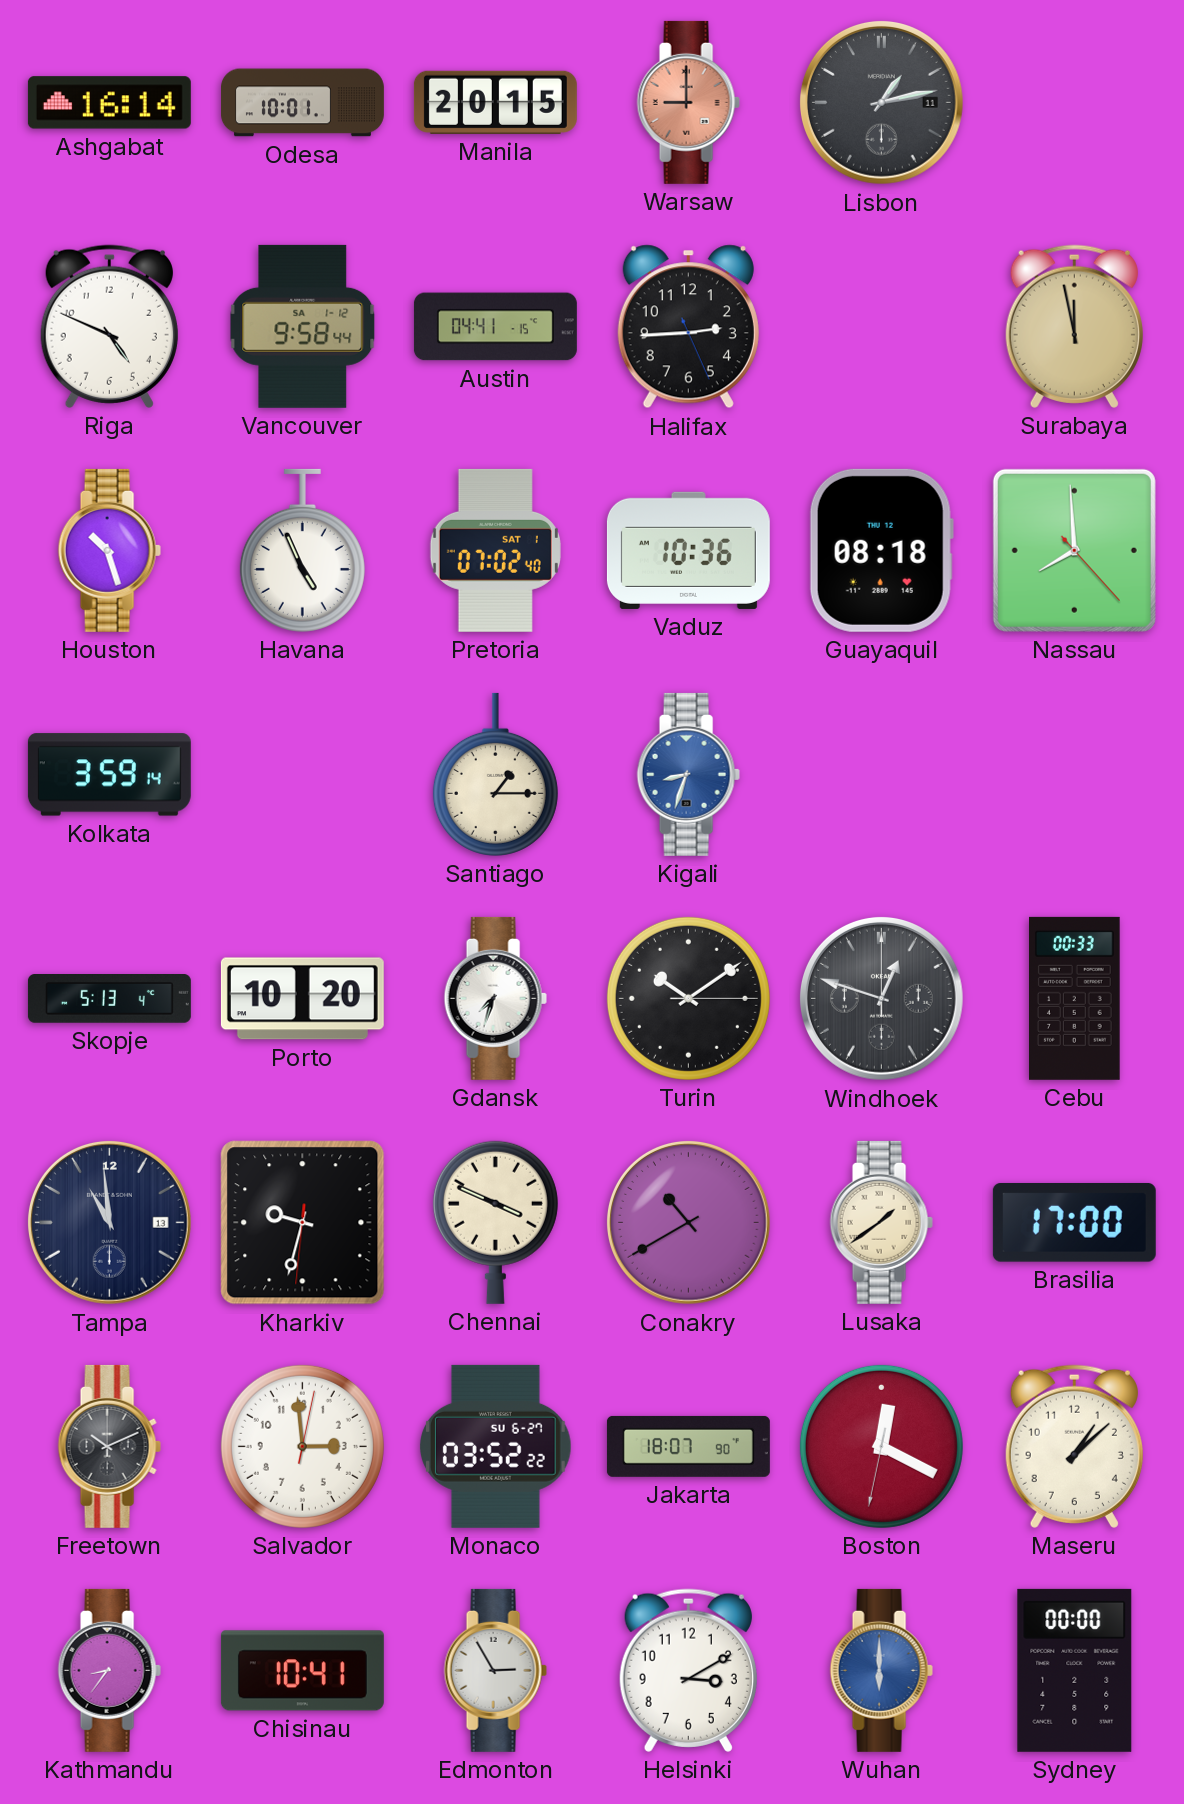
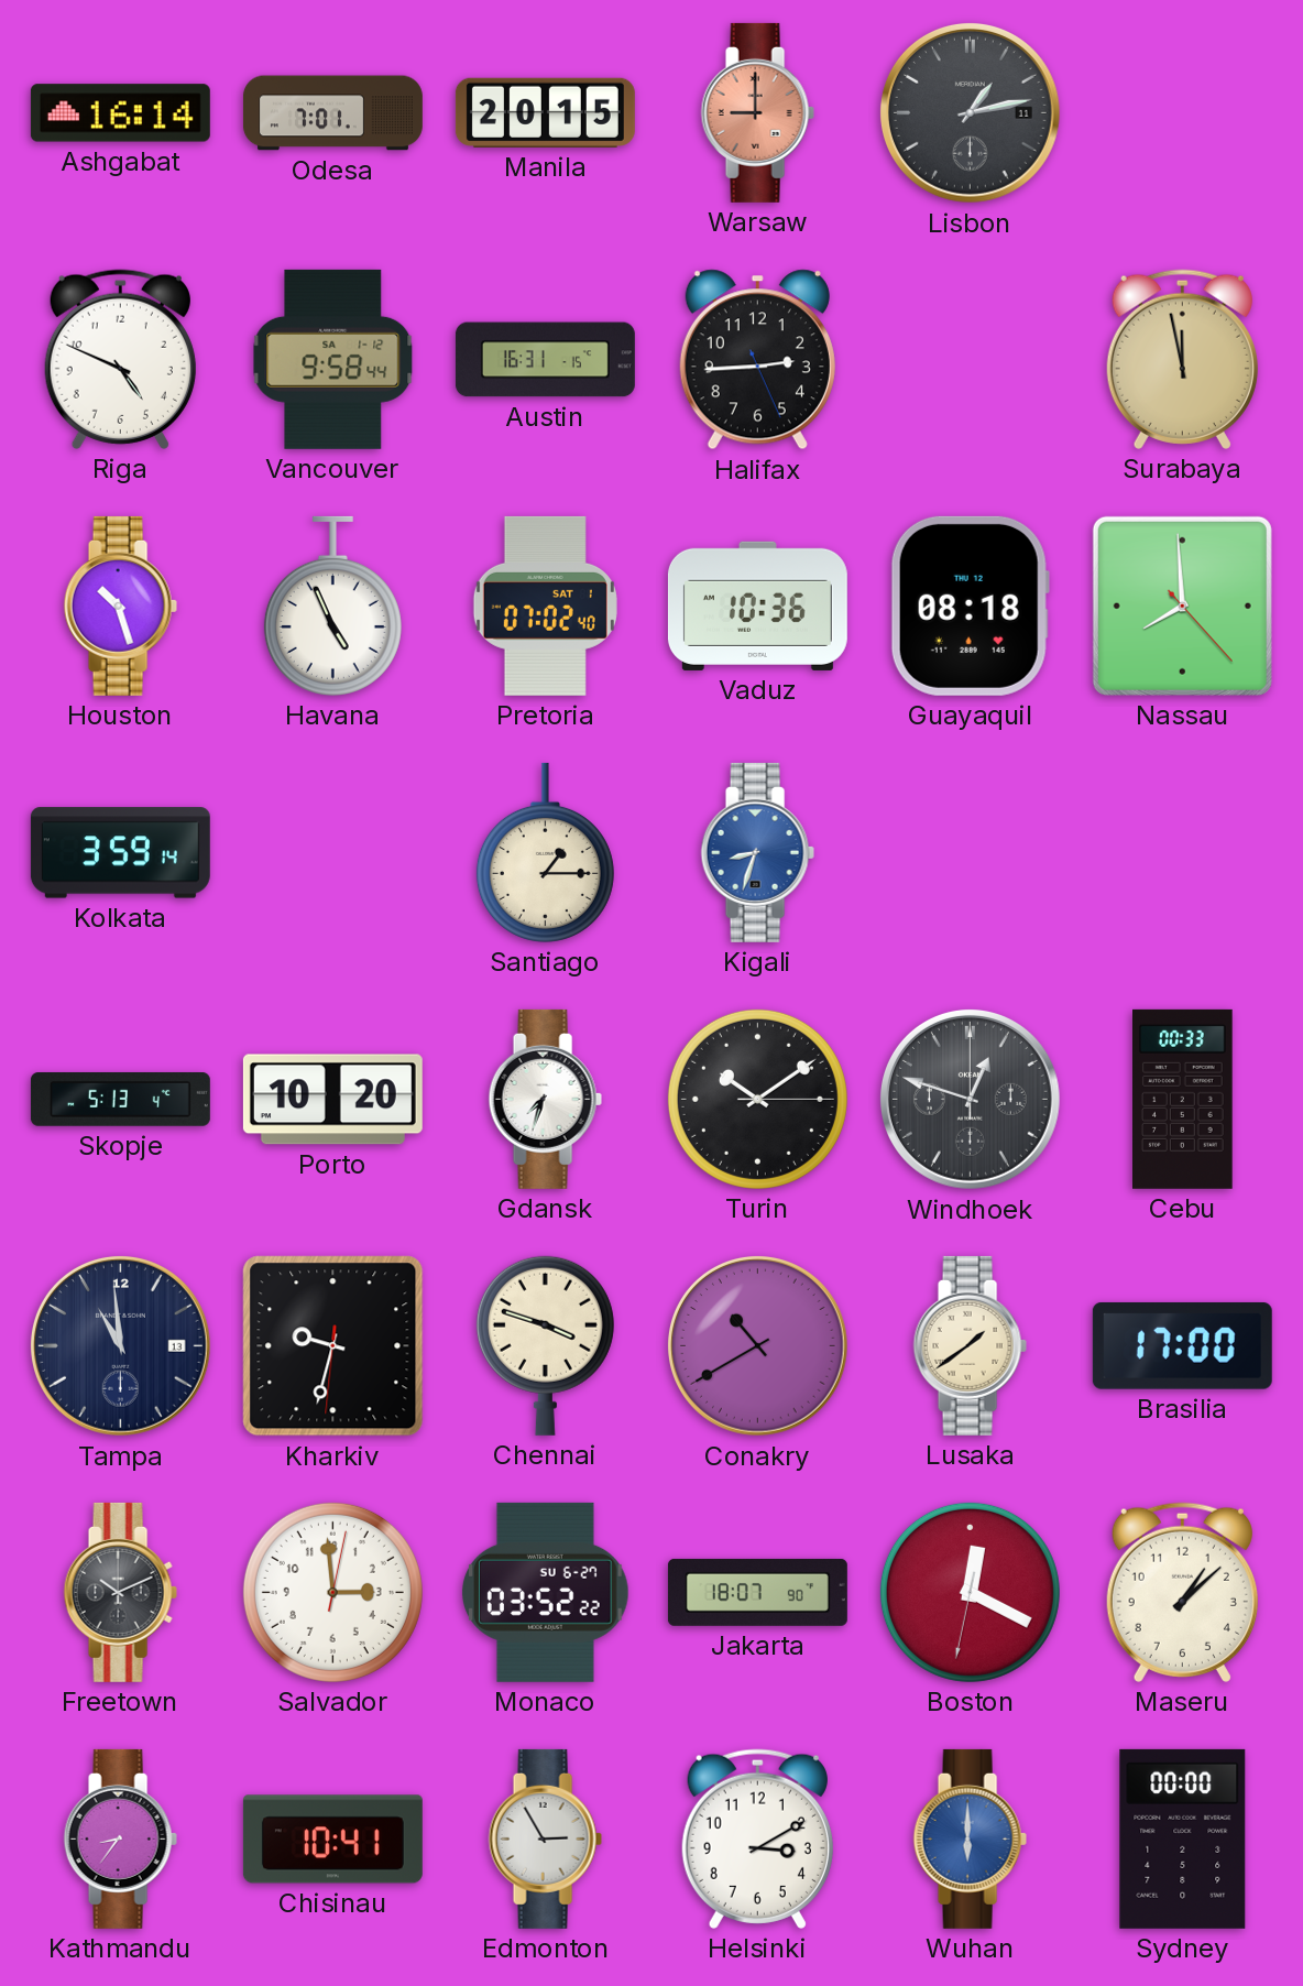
Odesa: 10:01 -> 7:01
Austin: 04:41 -> 16:31
Chennai: 3:49 -> 3:48
